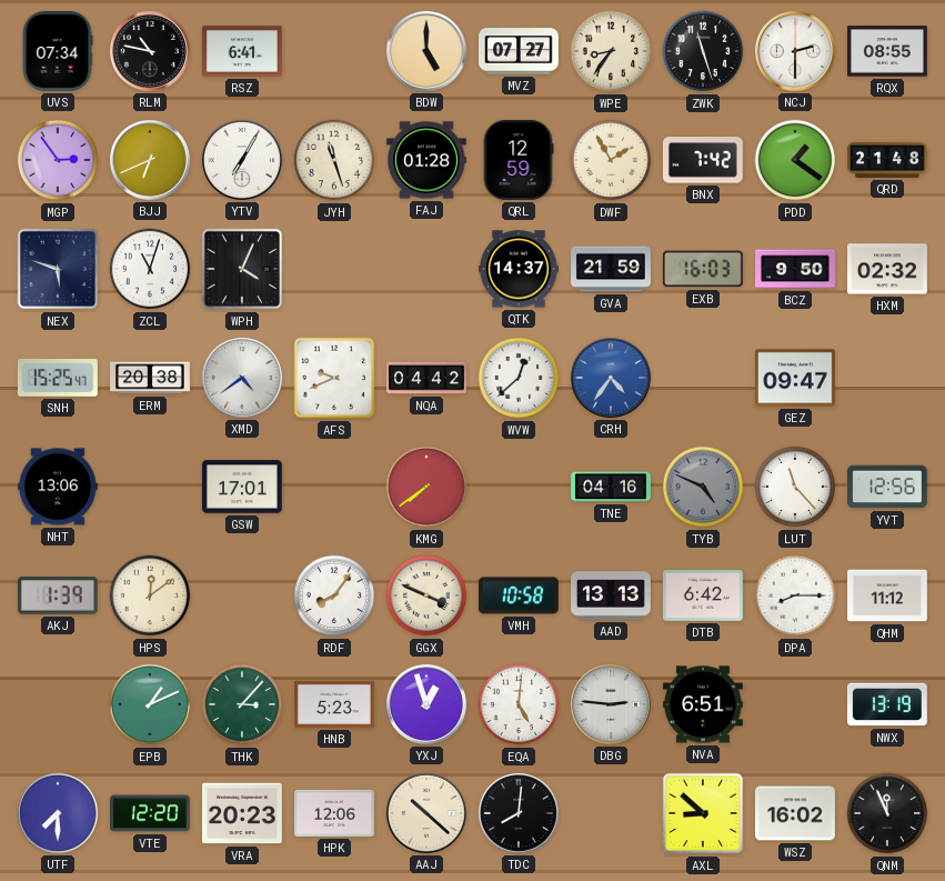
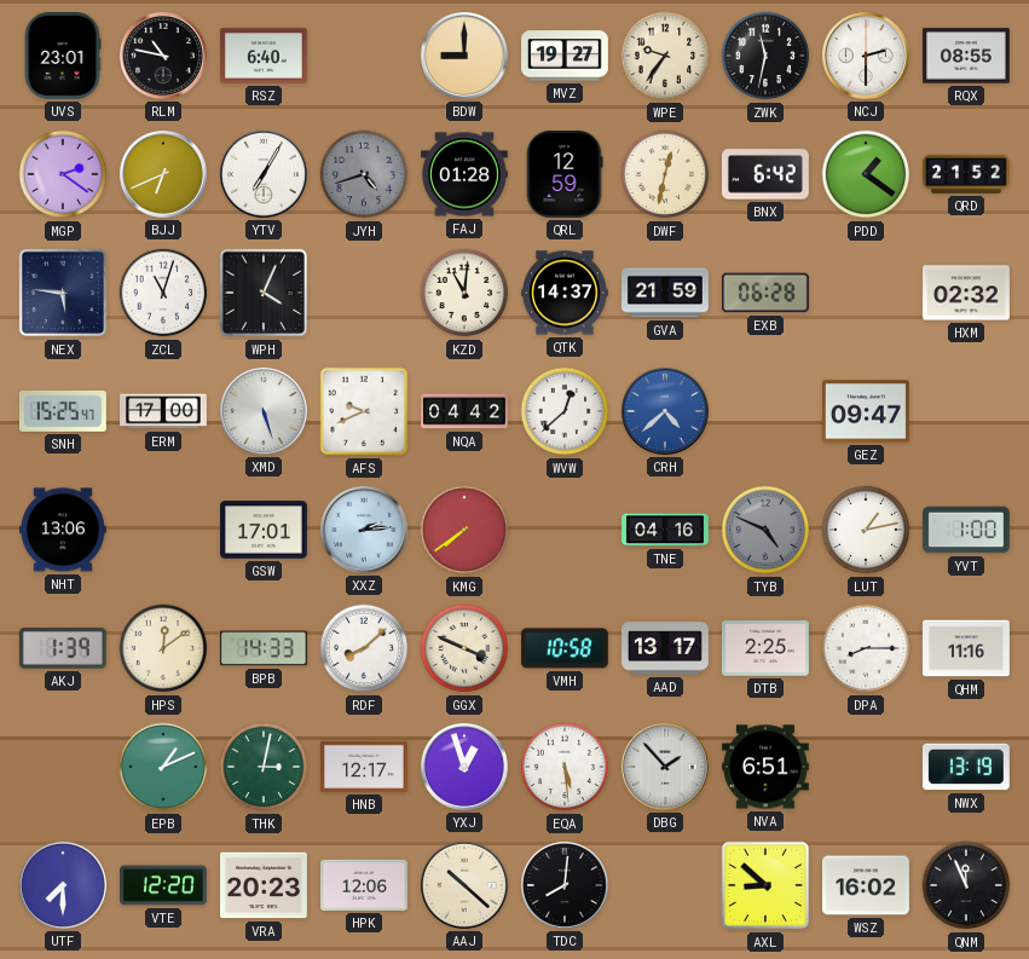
UVS: 07:34 -> 23:01
RSZ: 6:41 -> 6:40
BDW: 5:00 -> 9:00
MVZ: 07:27 -> 19:27
WPE: 8:36 -> 9:36
ZWK: 11:27 -> 11:32
MGP: 2:54 -> 2:21
JYH: 11:27 -> 4:42
JYH dial: cream -> grey
DWF: 1:55 -> 12:32
BNX: 7:42 -> 6:42
QRD: 21:48 -> 21:52
NEX: 5:48 -> 5:46
KZD: none -> 11:01
EXB: 16:03 -> 06:28
BCZ: 9:50 -> none
ERM: 20:38 -> 17:00
XMD: 4:39 -> 5:27
CRH: 4:36 -> 4:38
XXZ: none -> 2:14
LUT: 11:23 -> 1:13
YVT: 12:56 -> 1:00
BPB: none -> 14:33
RDF: 8:06 -> 8:08
AAD: 13:13 -> 13:17
DTB: 6:42 -> 2:25
QHM: 11:12 -> 11:16
THK: 3:07 -> 3:02
HNB: 5:23 -> 12:17
EQA: 5:01 -> 5:29
DBG: 2:46 -> 1:53
